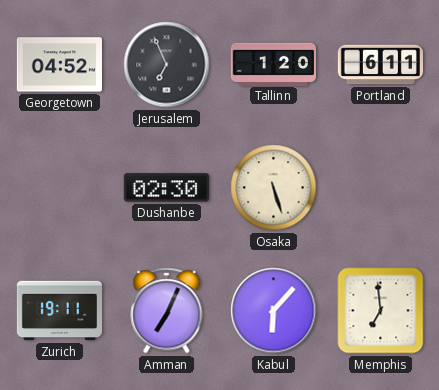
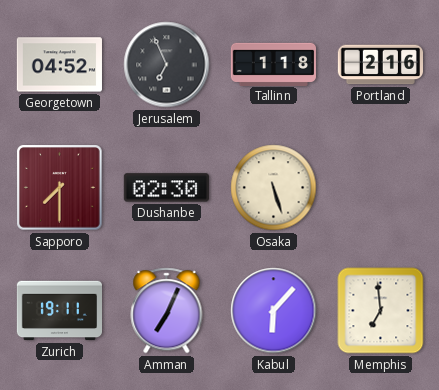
Tallinn: 1:20 -> 1:18
Portland: 6:11 -> 2:16
Sapporo: none -> 7:30
